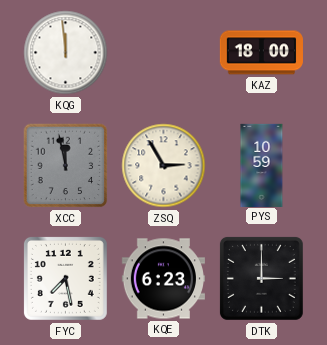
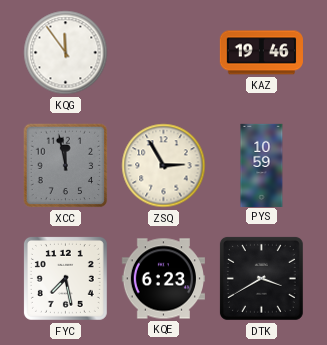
KQG: 11:59 -> 11:54
KAZ: 18:00 -> 19:46
DTK: 3:00 -> 3:40
